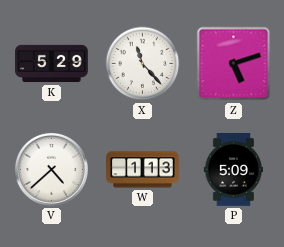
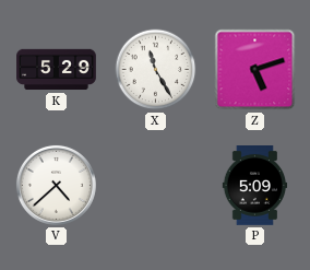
X: 11:23 -> 11:25
W: 1:13 -> none
